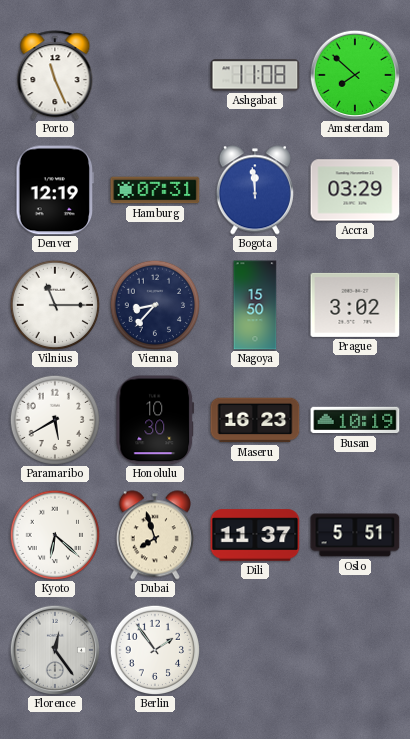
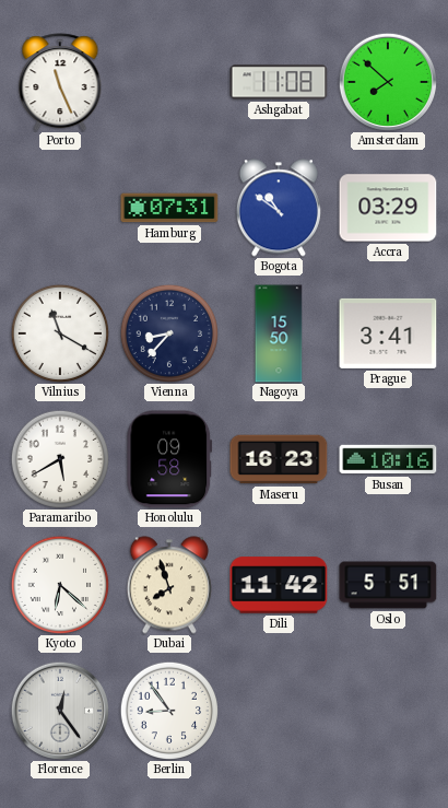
Denver: 12:19 -> none
Bogota: 11:59 -> 10:51
Vilnius: 11:15 -> 11:20
Prague: 3:02 -> 3:41
Honolulu: 10:30 -> 09:58
Busan: 10:19 -> 10:16
Dili: 11:37 -> 11:42
Berlin: 1:54 -> 8:54
